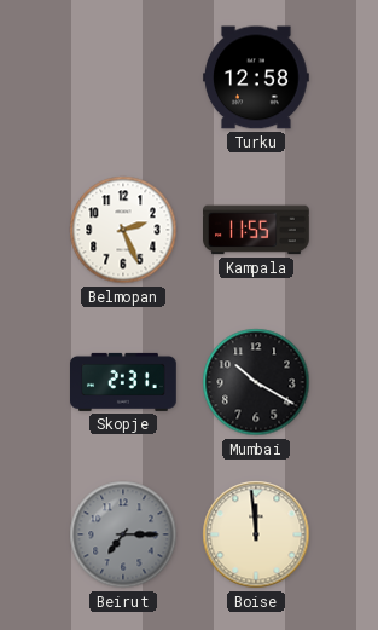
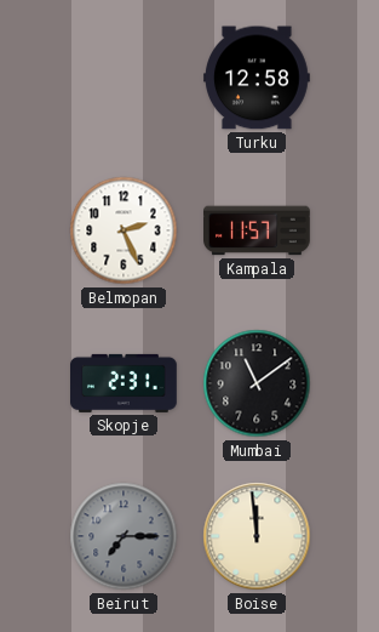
Kampala: 11:55 -> 11:57
Mumbai: 10:20 -> 11:09
